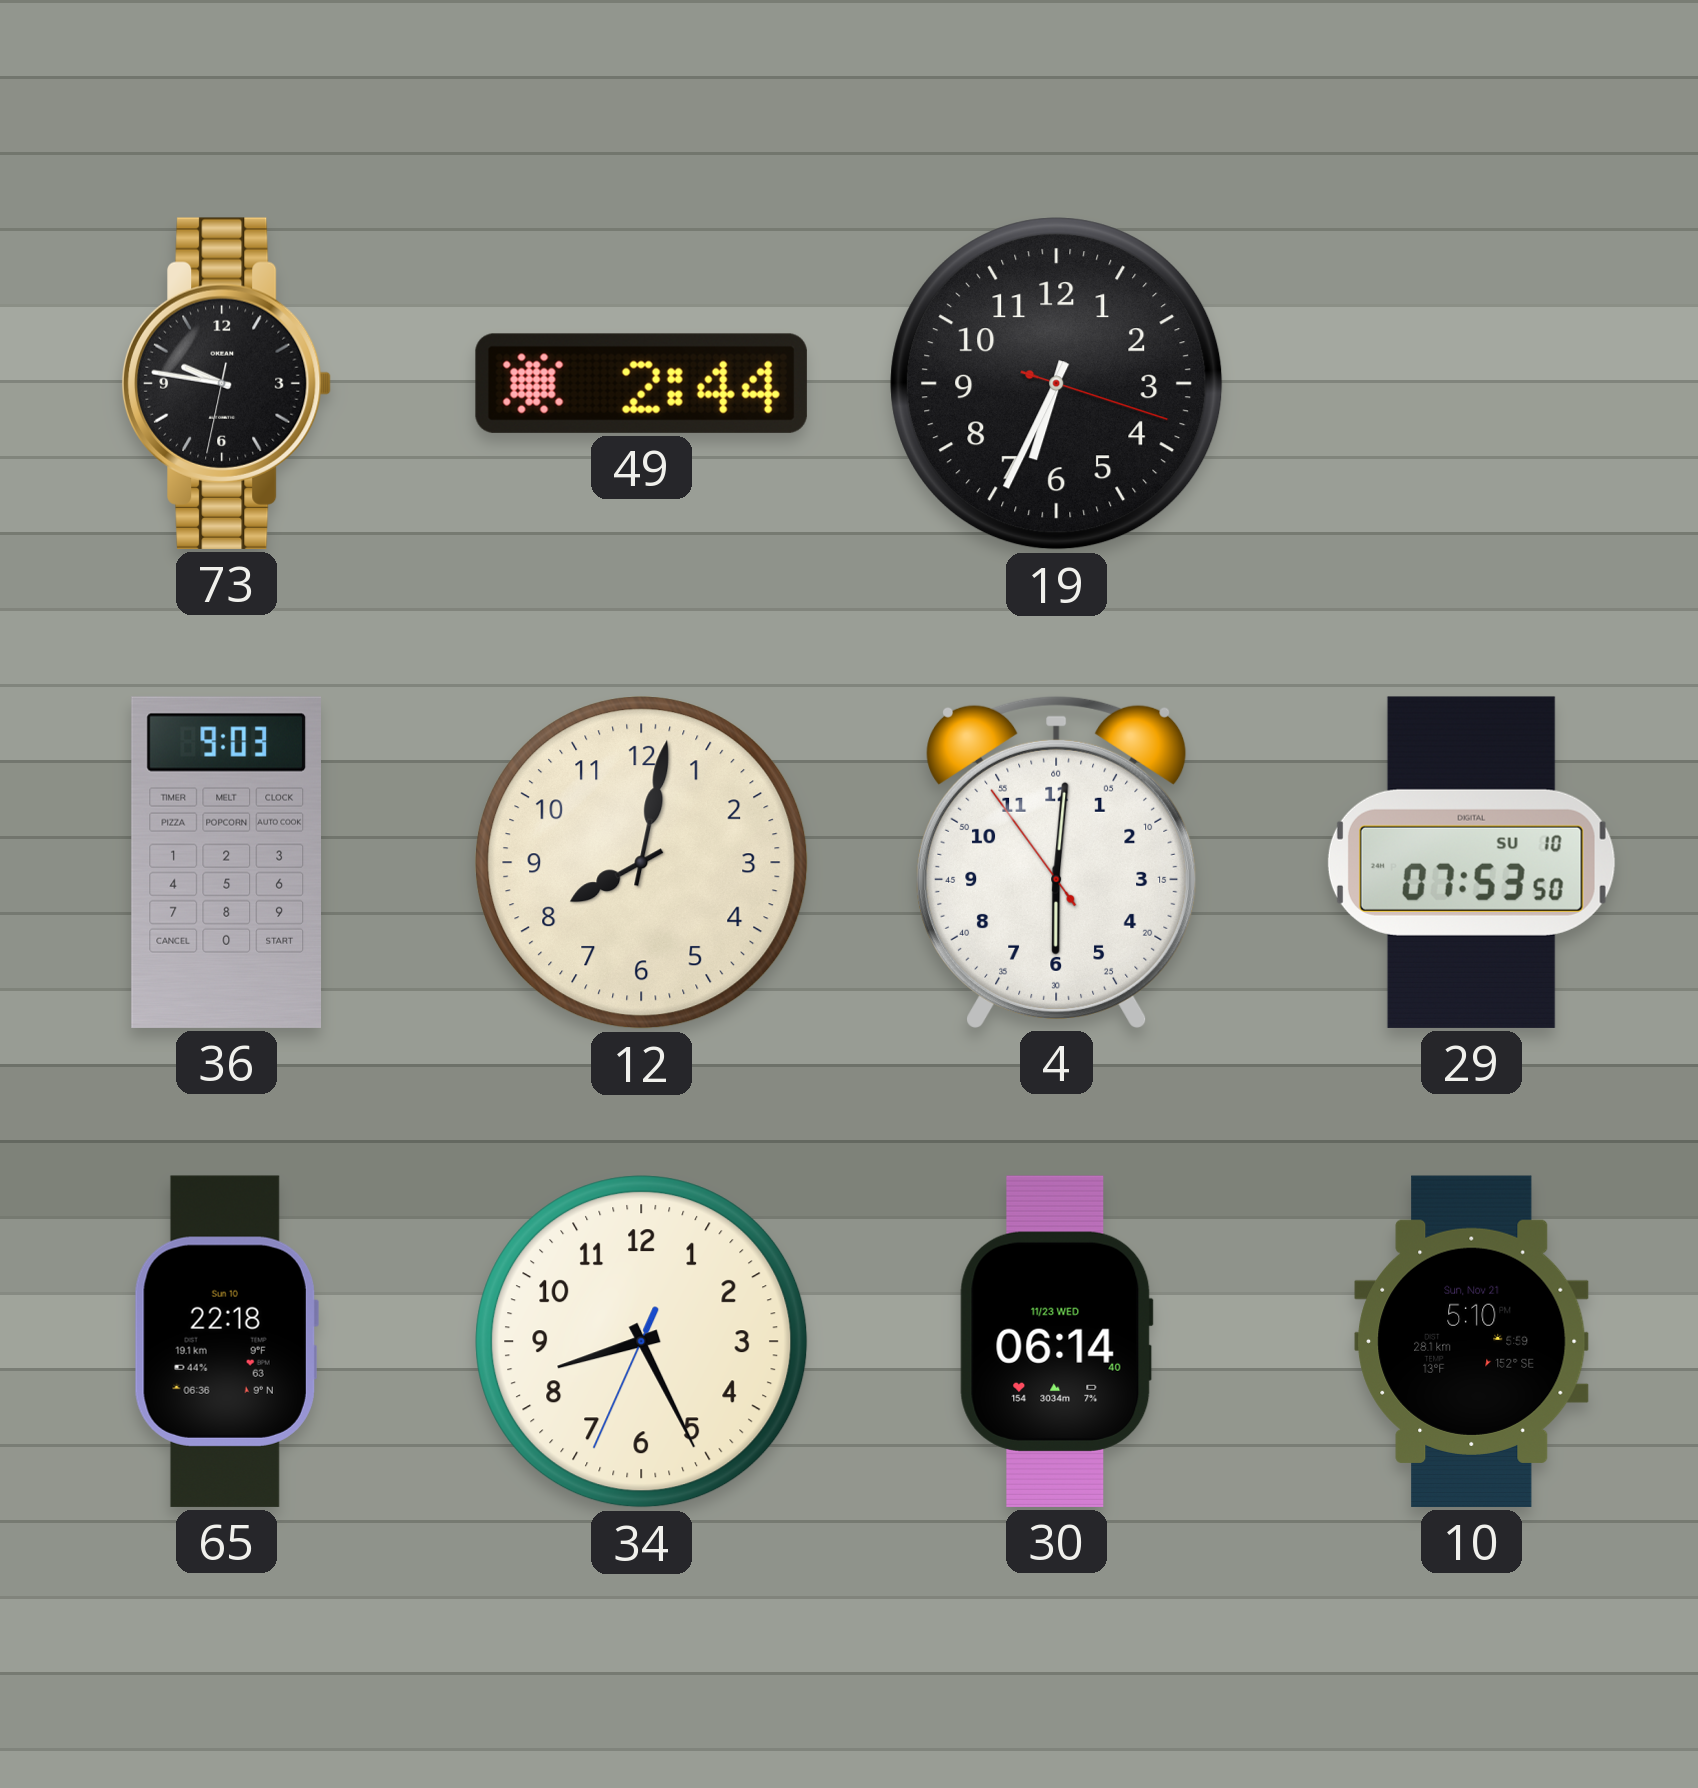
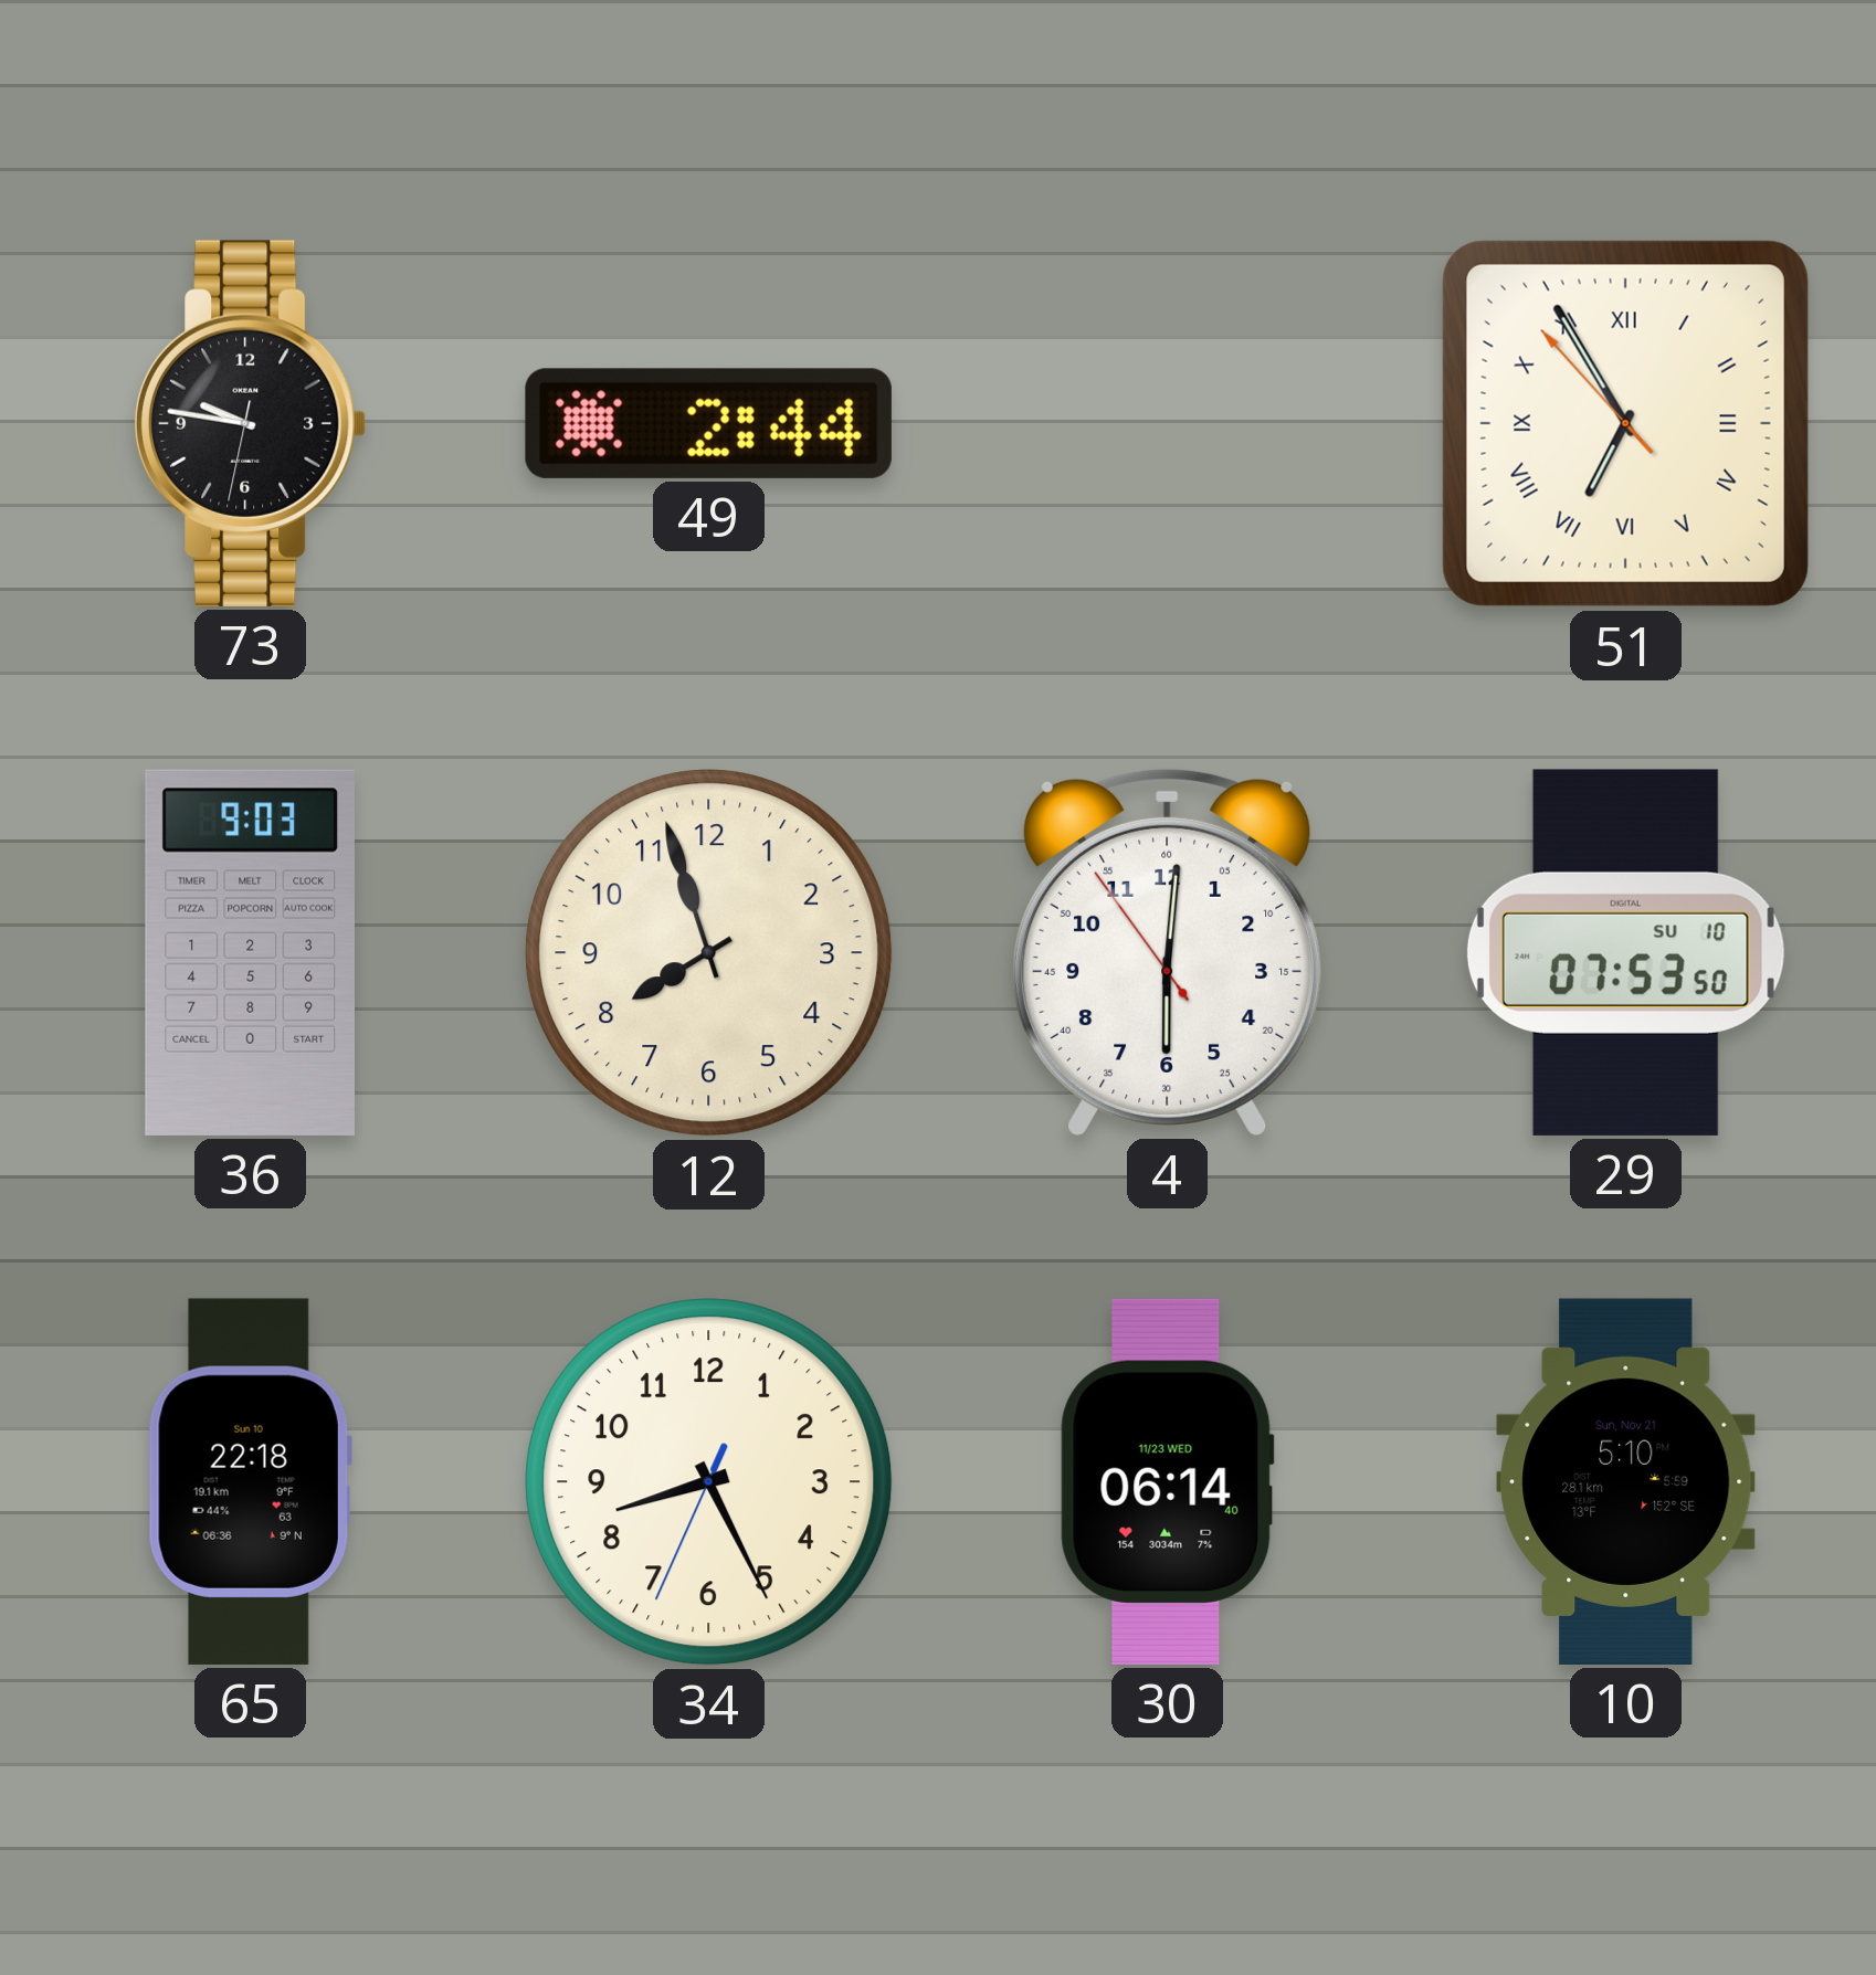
19: 6:34 -> none
51: none -> 6:54
12: 8:02 -> 7:57
